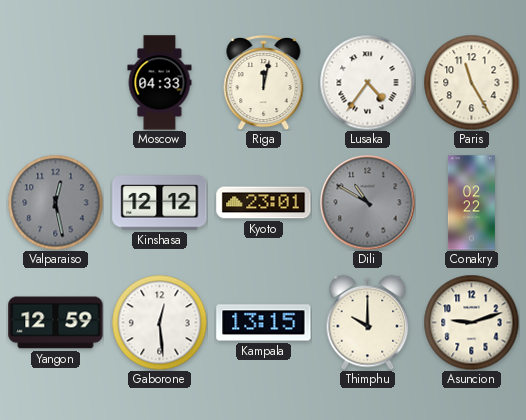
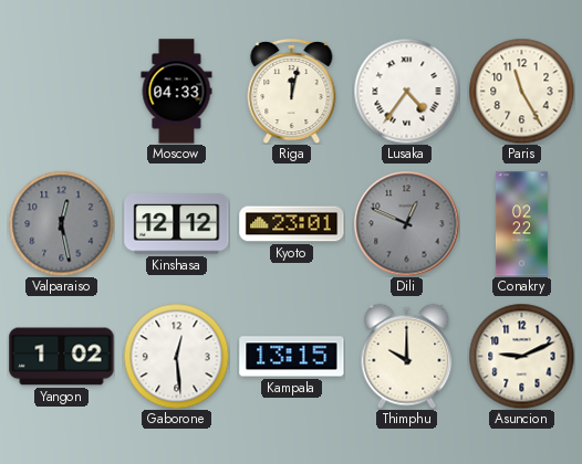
Dili: 10:50 -> 12:49
Yangon: 12:59 -> 1:02
Asuncion: 9:12 -> 9:11
